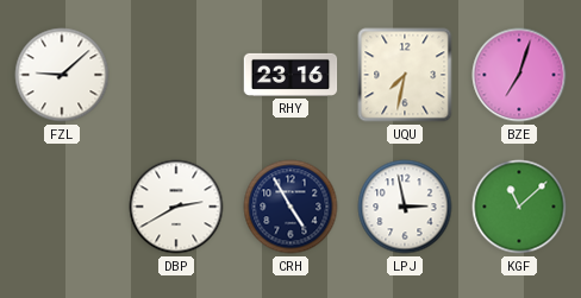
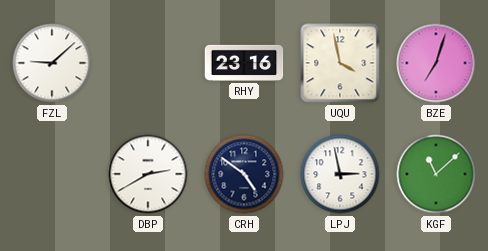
UQU: 7:32 -> 3:58
CRH: 4:55 -> 4:51
